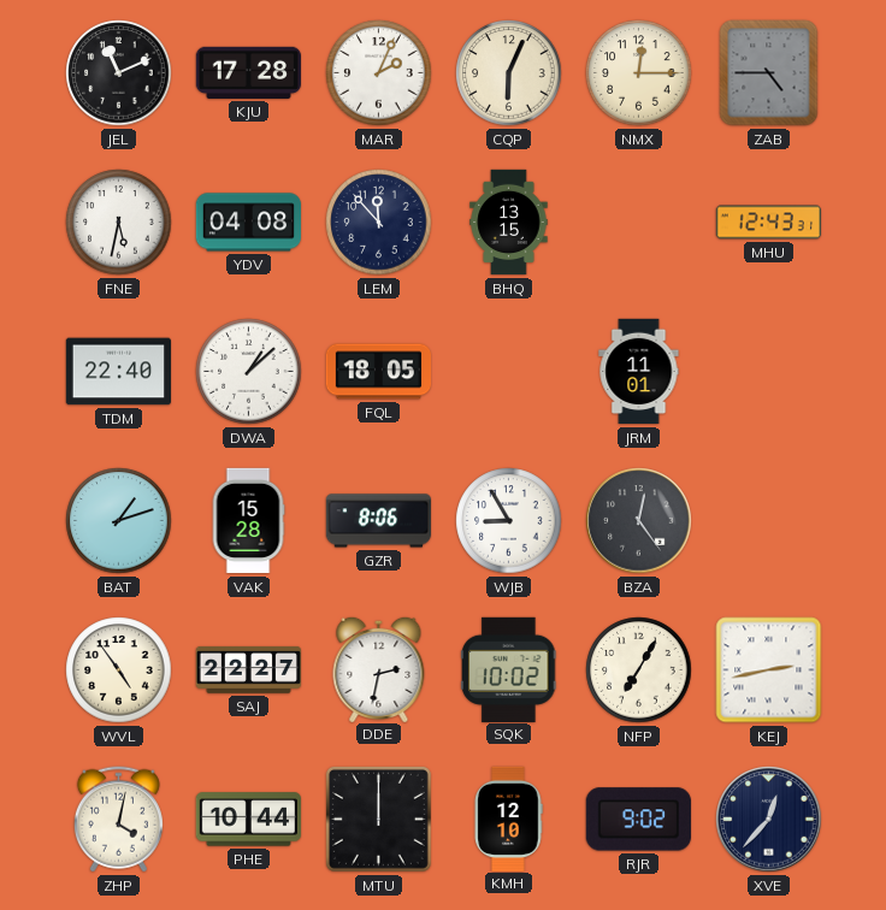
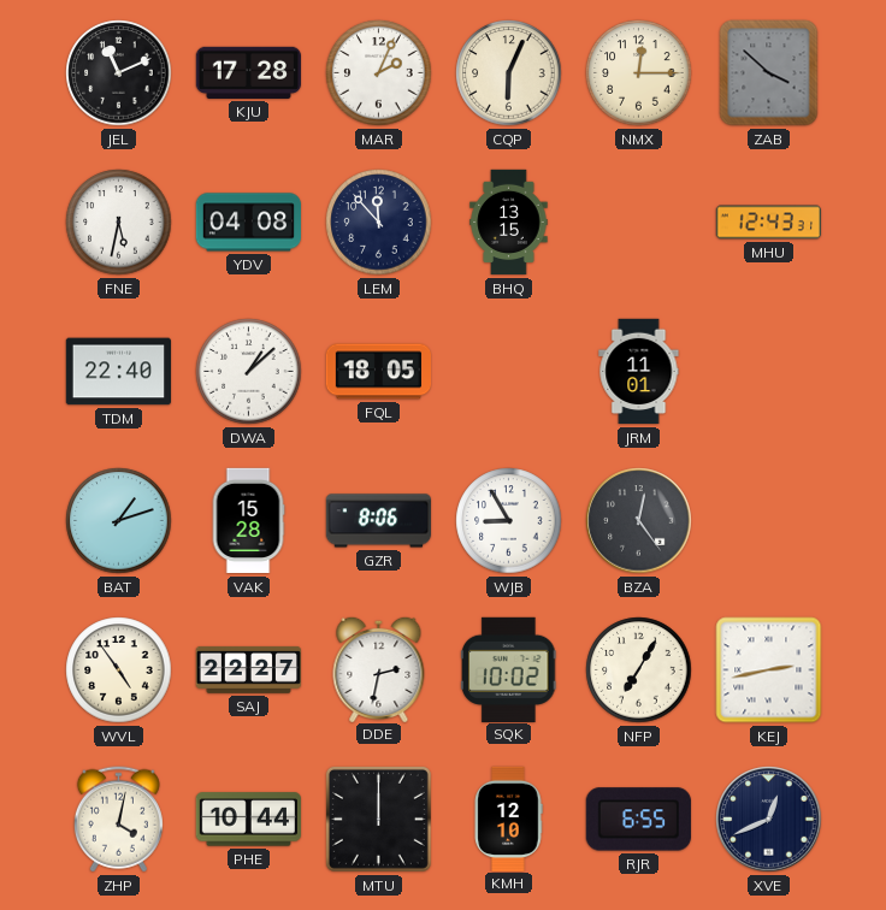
ZAB: 4:45 -> 3:52
RJR: 9:02 -> 6:55
XVE: 12:37 -> 12:41
